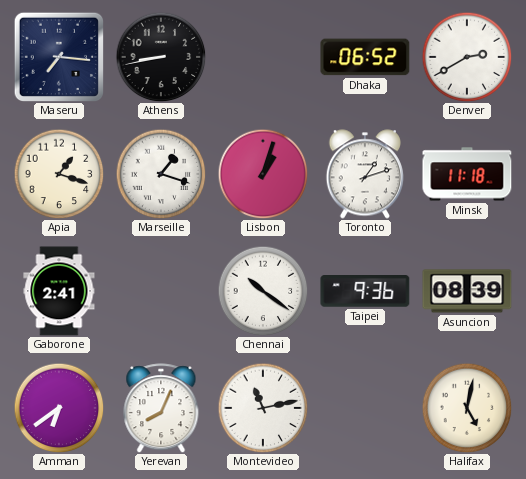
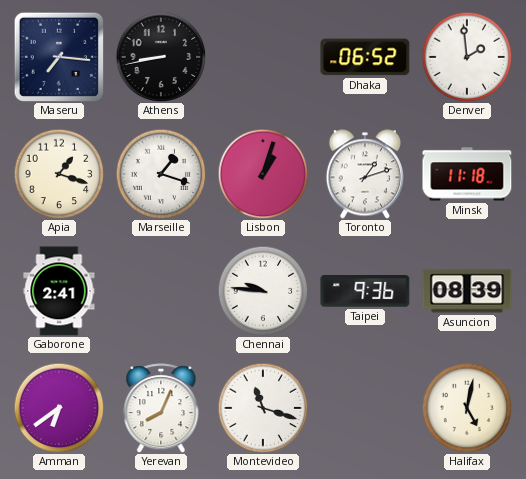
Denver: 2:40 -> 1:59
Chennai: 10:21 -> 9:46
Montevideo: 11:13 -> 11:18
